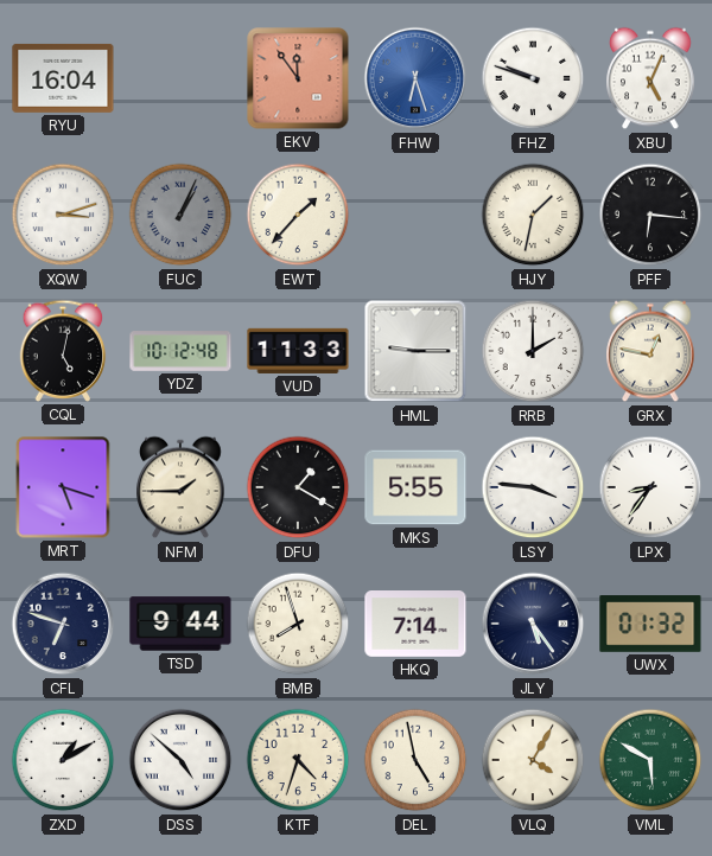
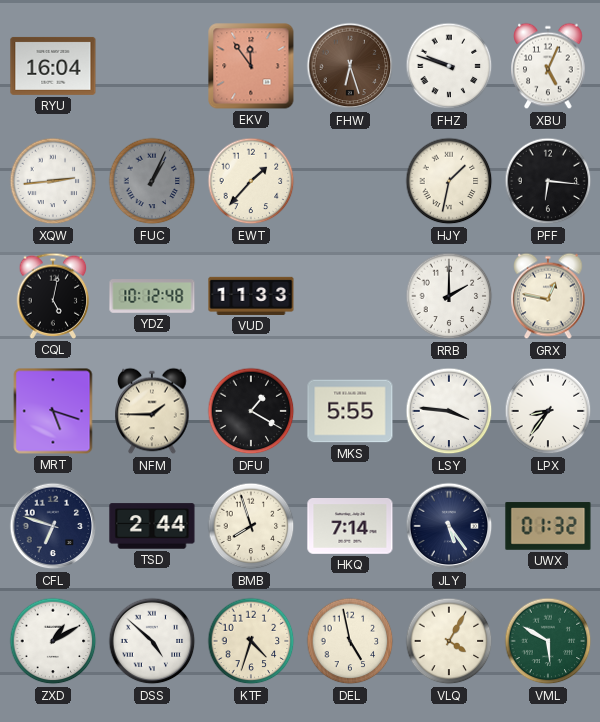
FHW dial: blue -> brown
XQW: 3:12 -> 2:44
HML: 9:15 -> none
TSD: 9:44 -> 2:44
